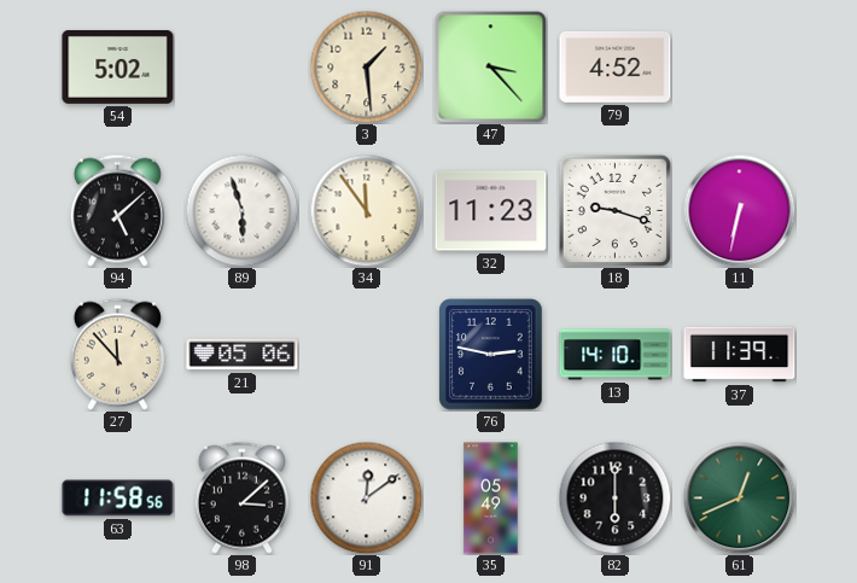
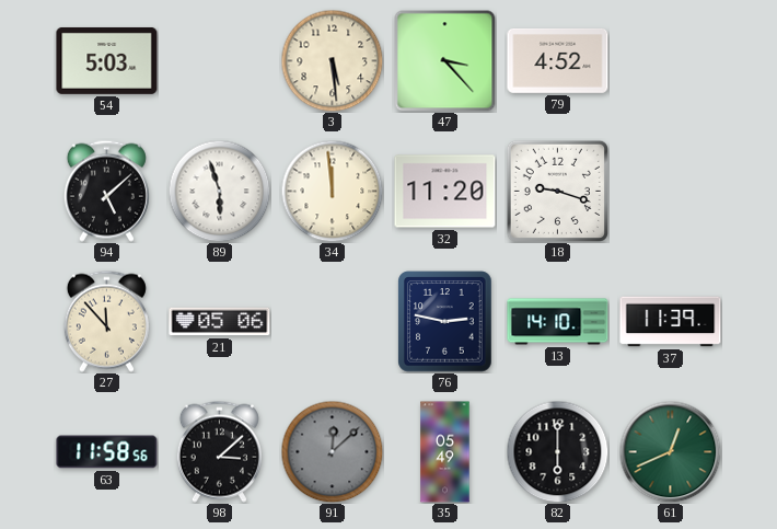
54: 5:02 -> 5:03
3: 1:29 -> 5:29
34: 11:54 -> 11:59
32: 11:23 -> 11:20
11: 6:32 -> none
91: 12:09 -> 12:08
91 dial: white -> grey
